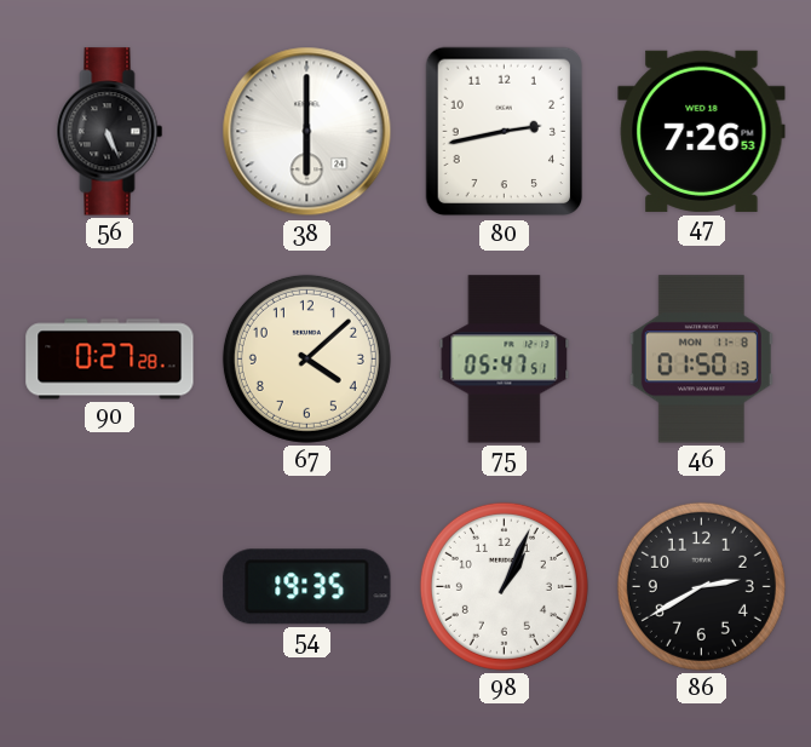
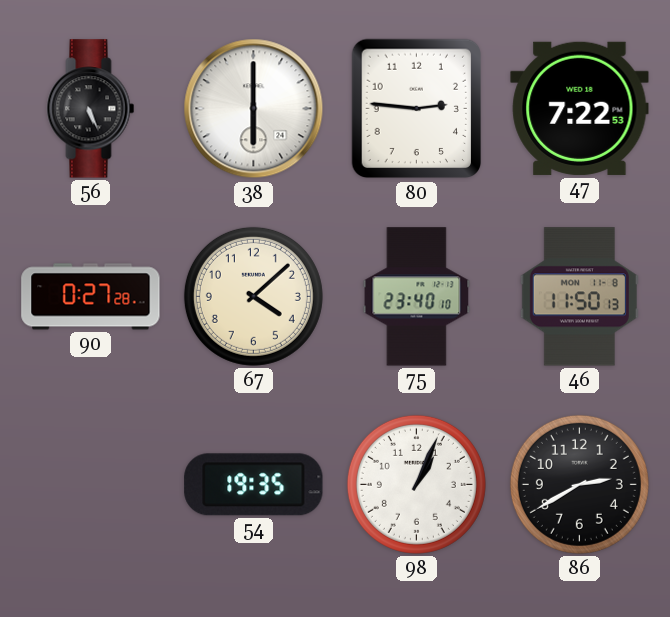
80: 2:43 -> 2:46
47: 7:26 -> 7:22
75: 05:47 -> 23:40
46: 01:50 -> 11:50
